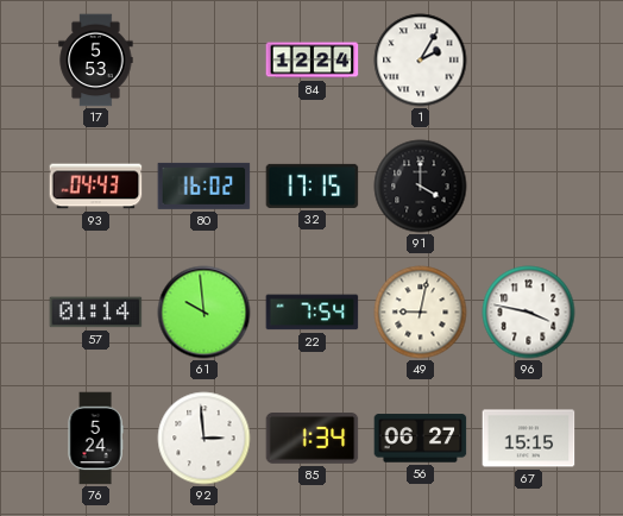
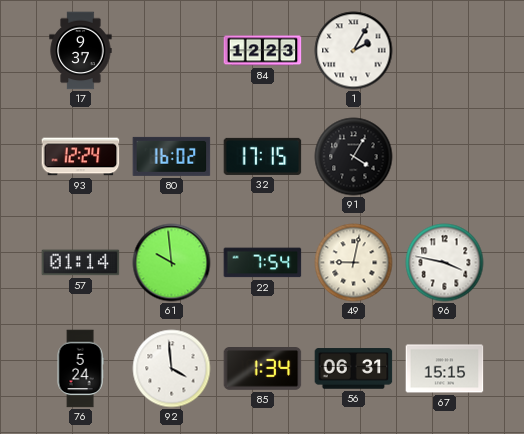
17: 5:53 -> 9:37
84: 12:24 -> 12:23
93: 04:43 -> 12:24
91: 4:00 -> 4:05
92: 2:59 -> 3:59
56: 06:27 -> 06:31
